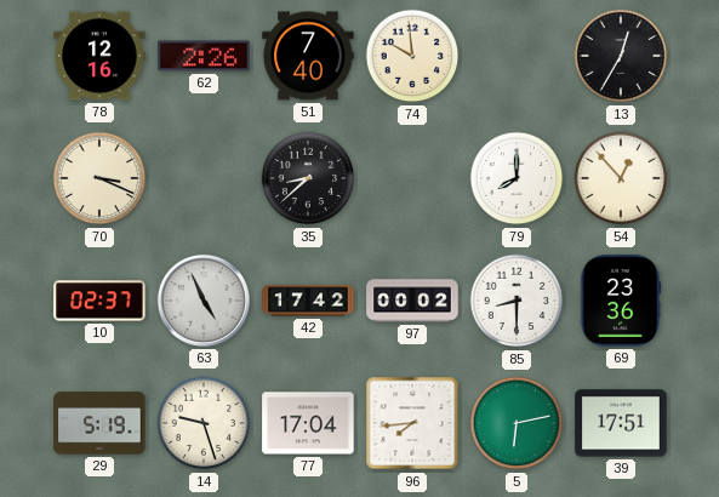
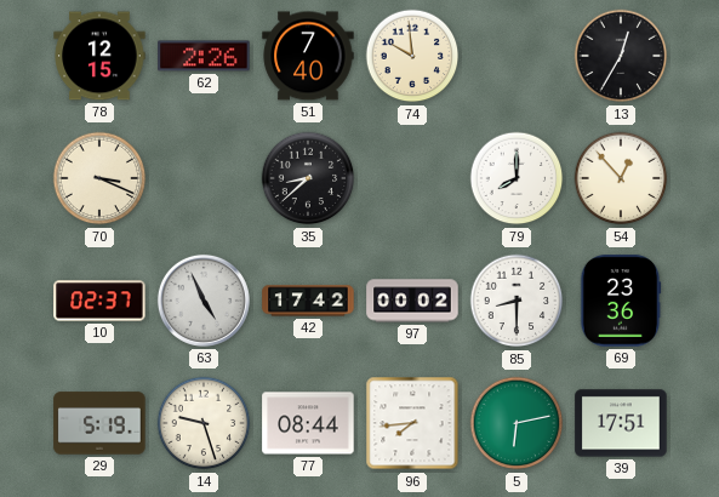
78: 12:16 -> 12:15
77: 17:04 -> 08:44
